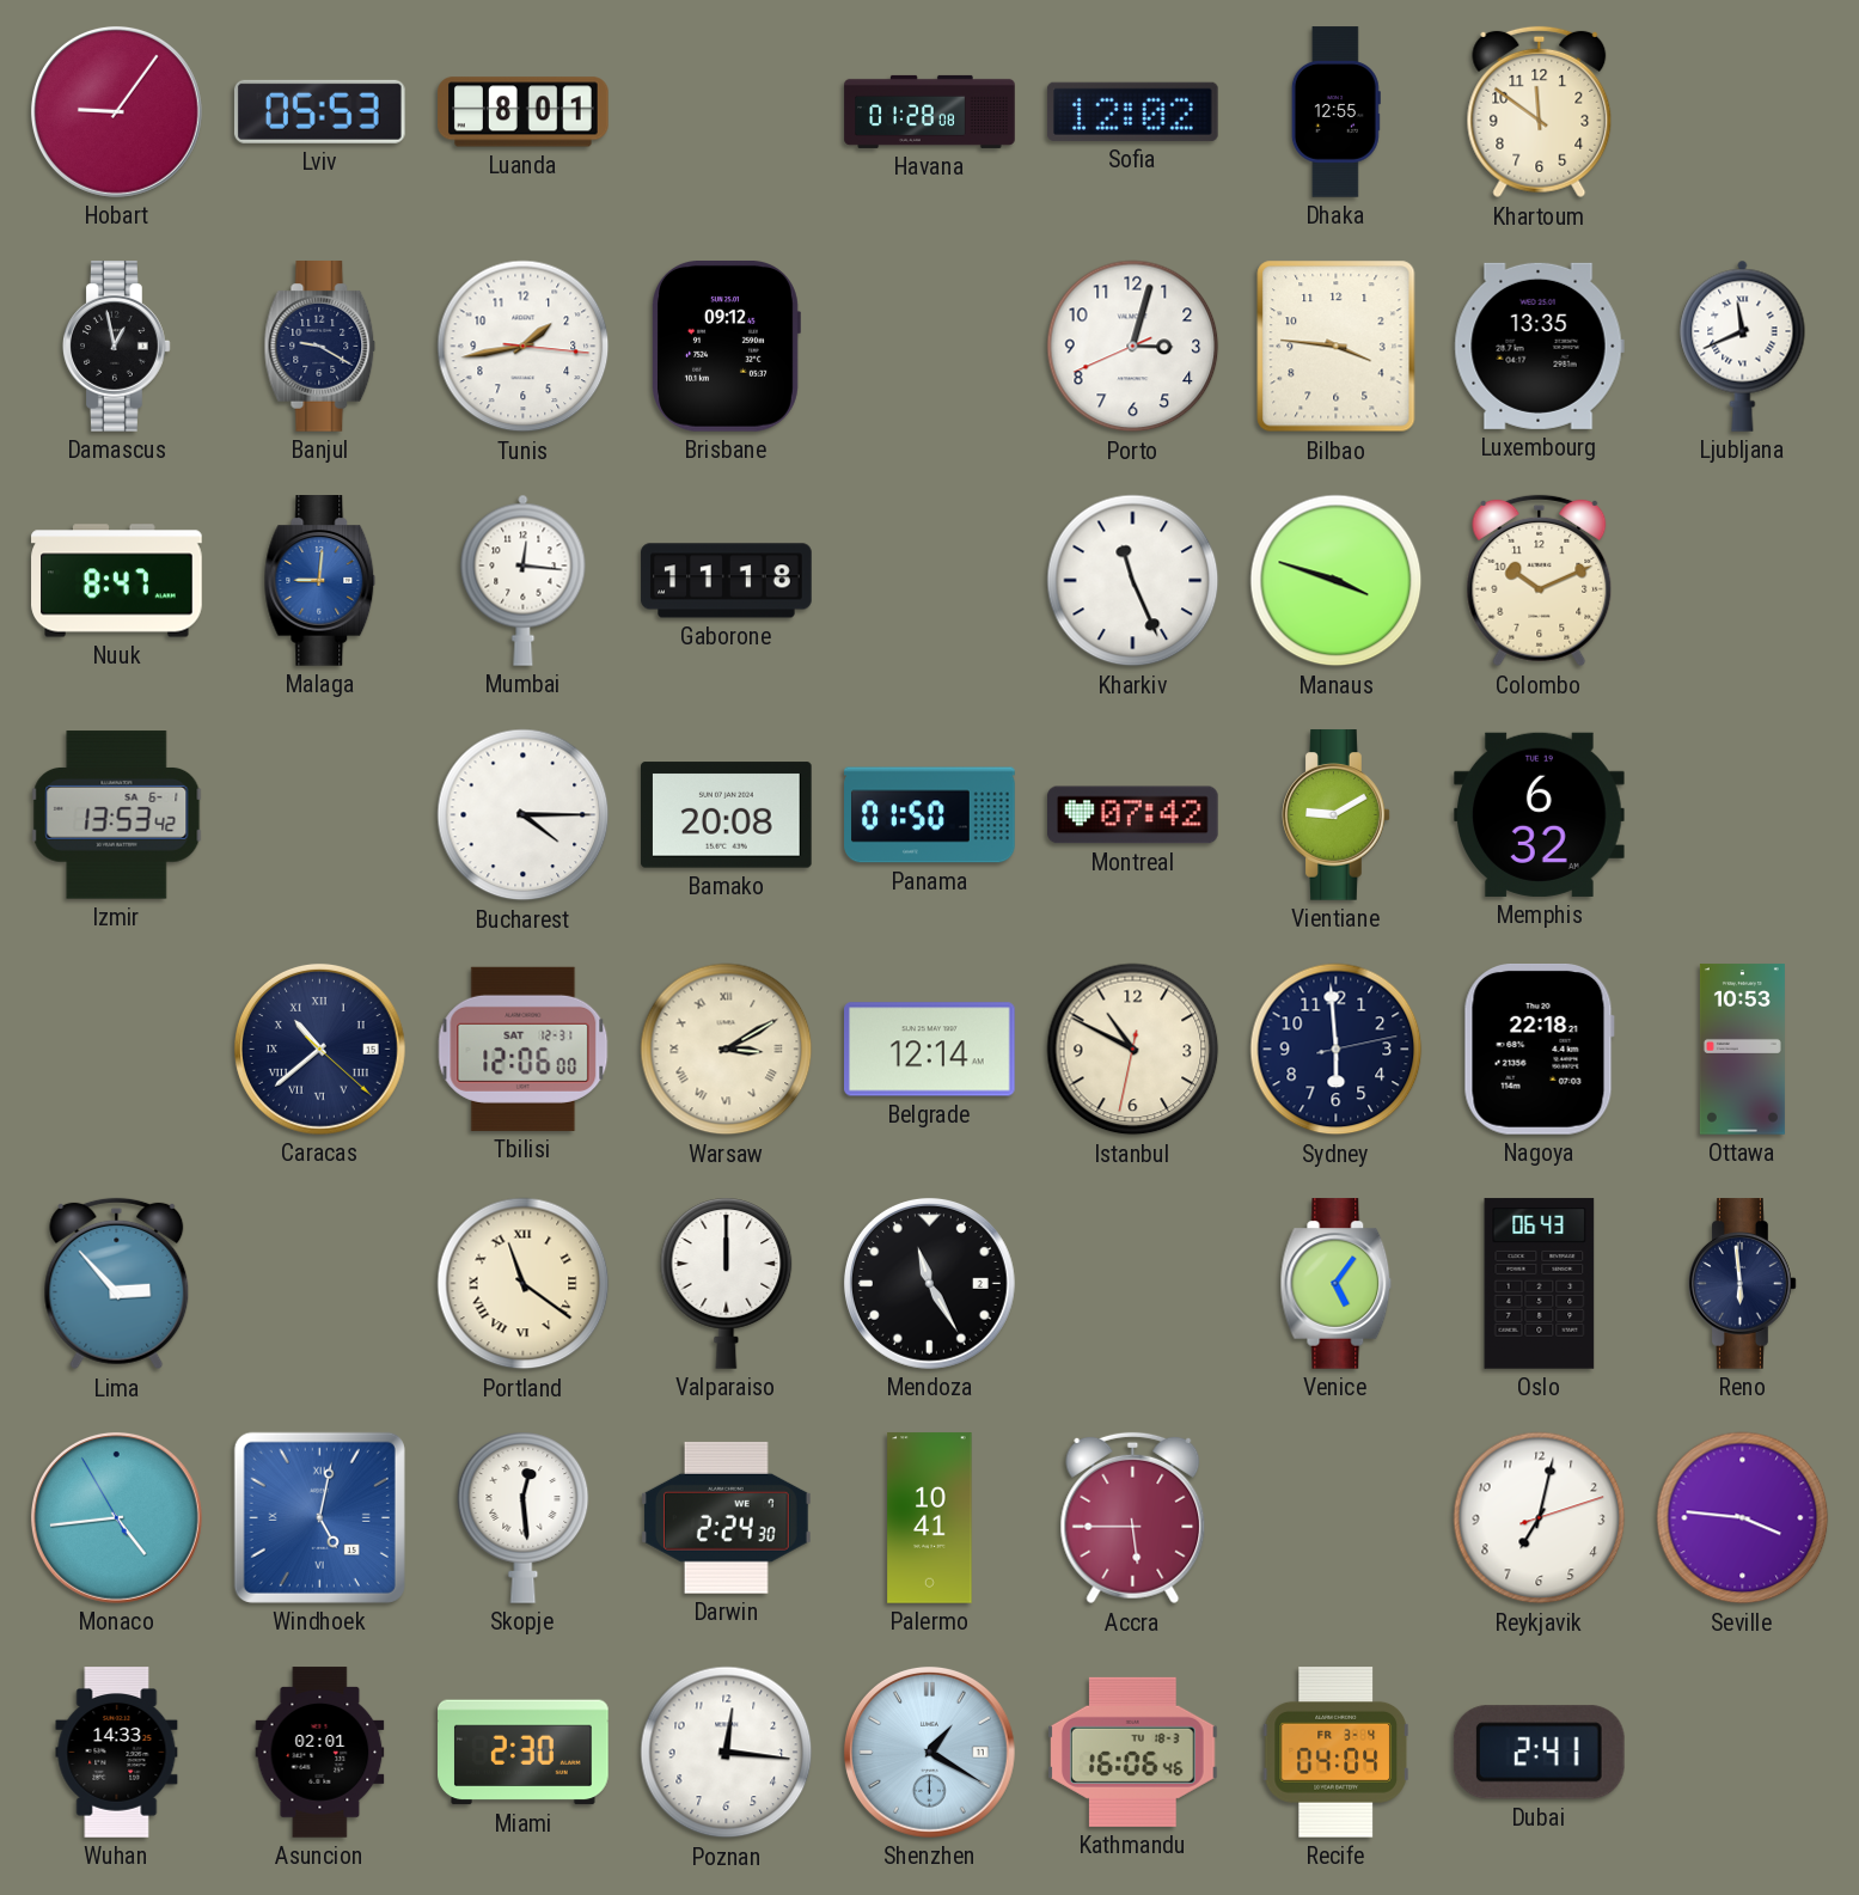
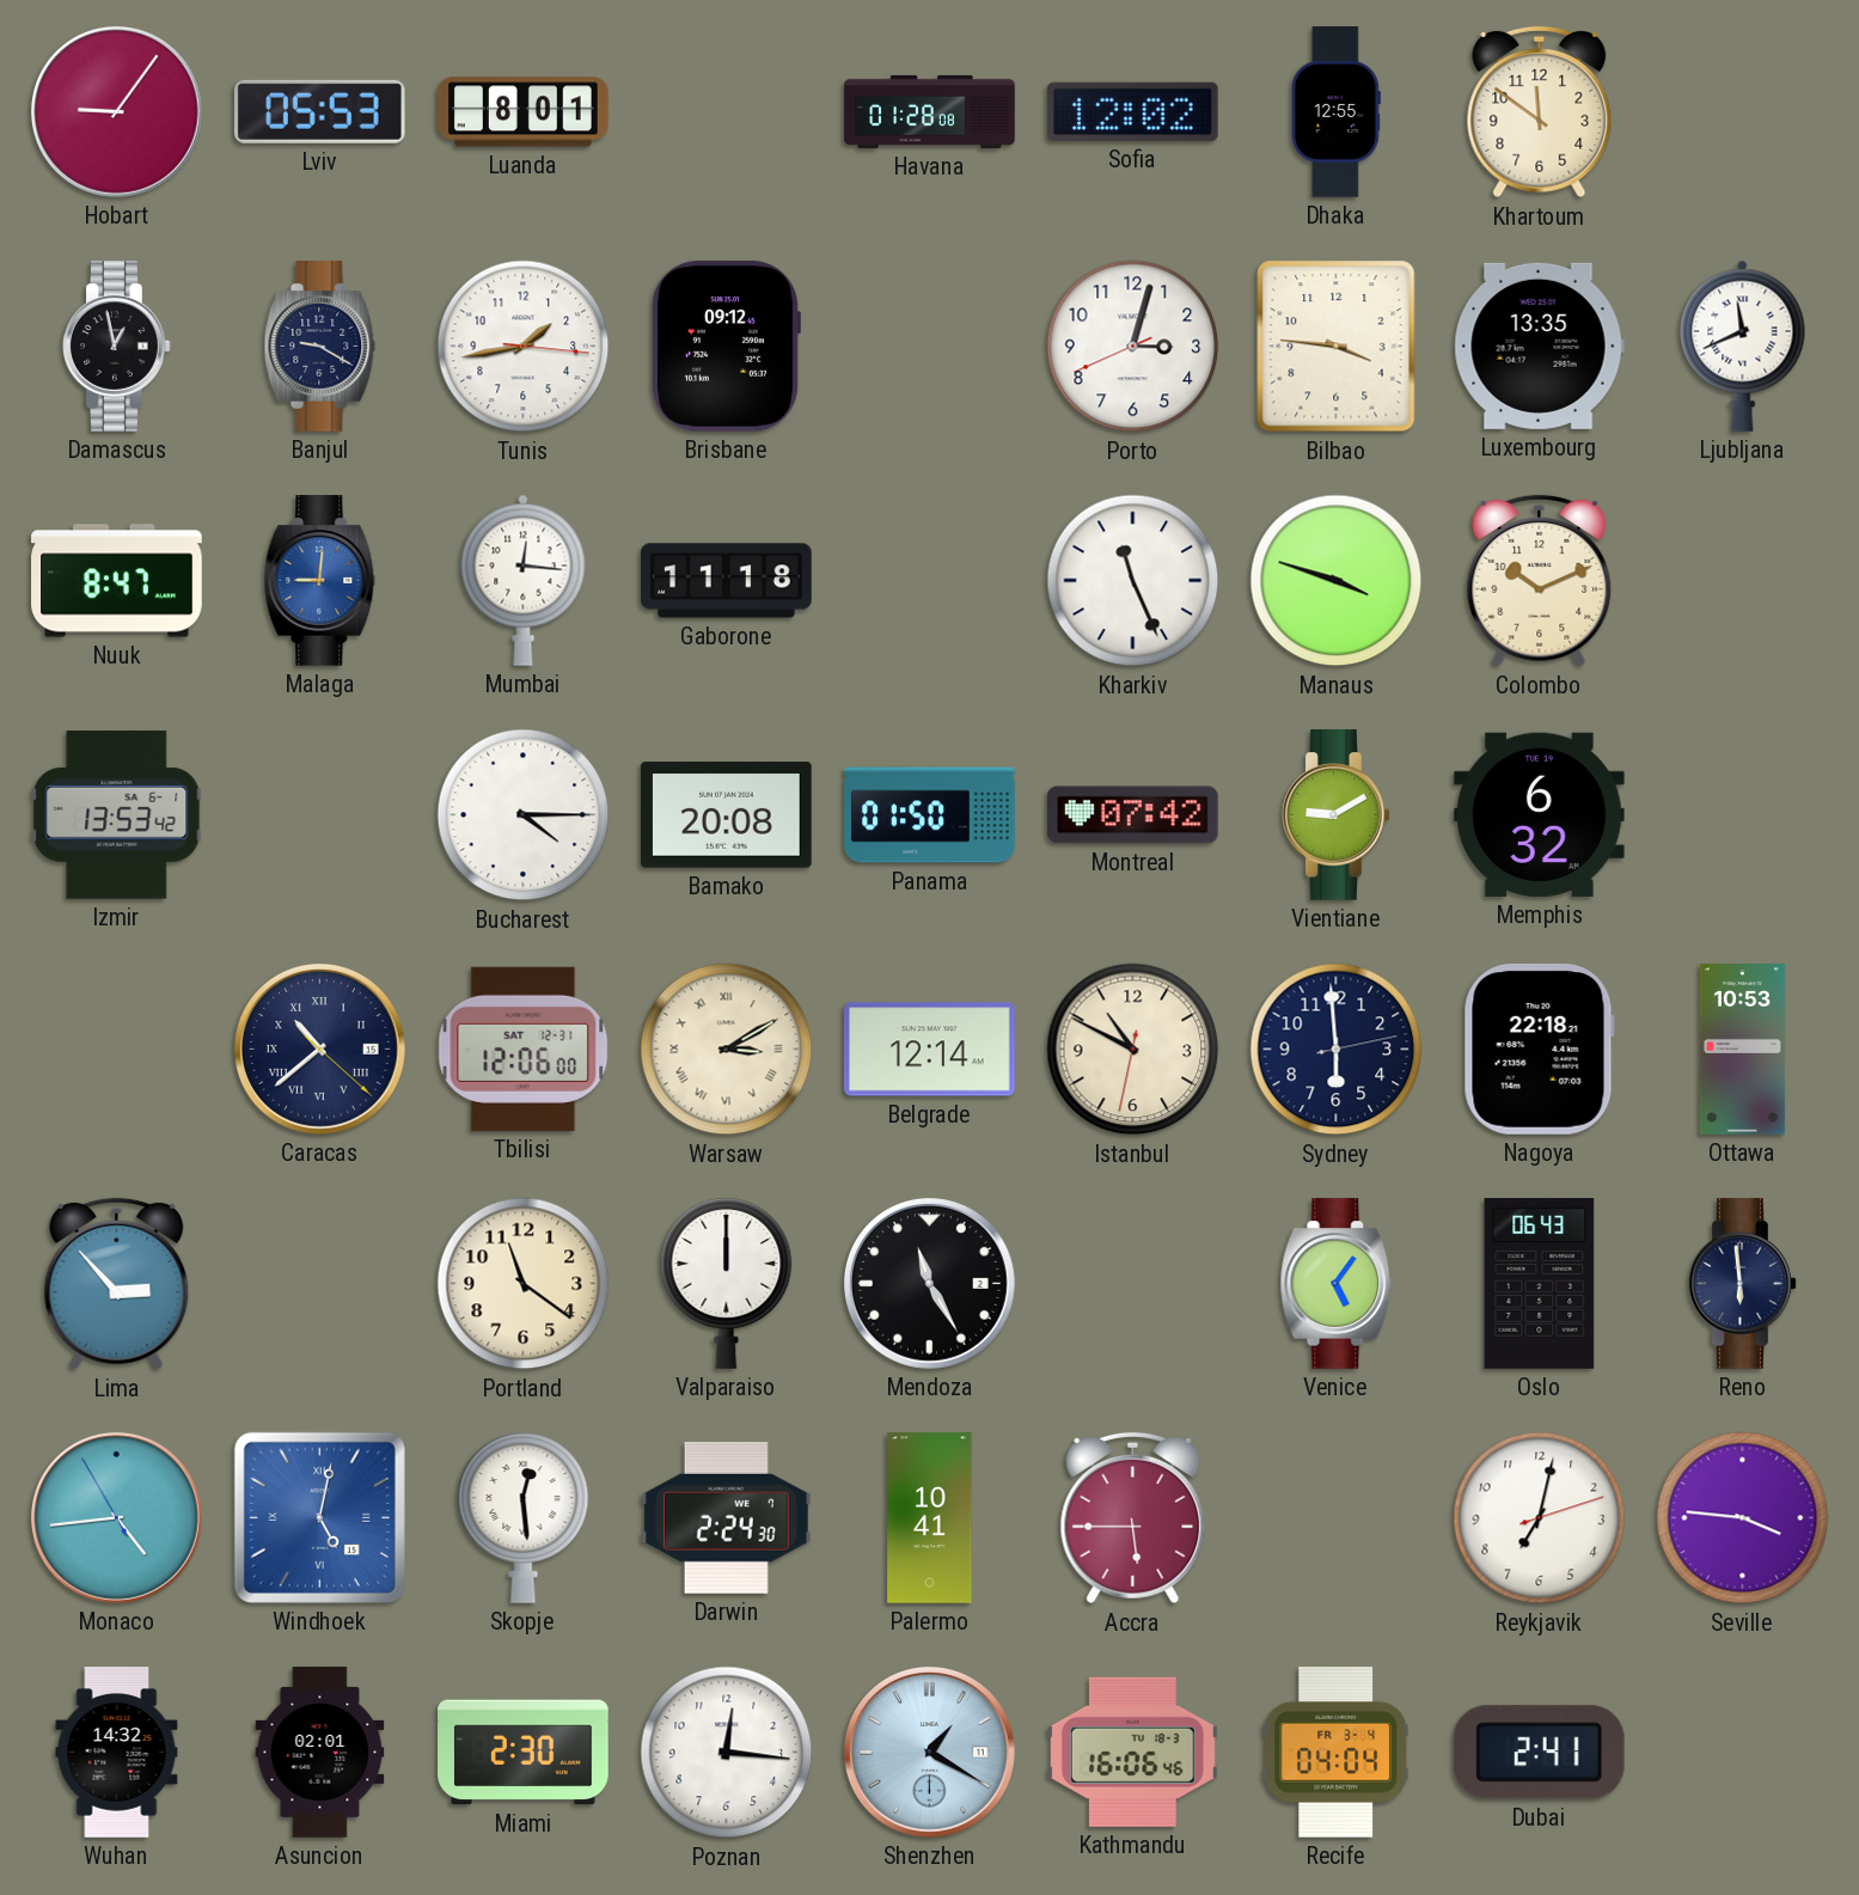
Portland numerals: Roman -> Arabic
Wuhan: 14:33 -> 14:32
